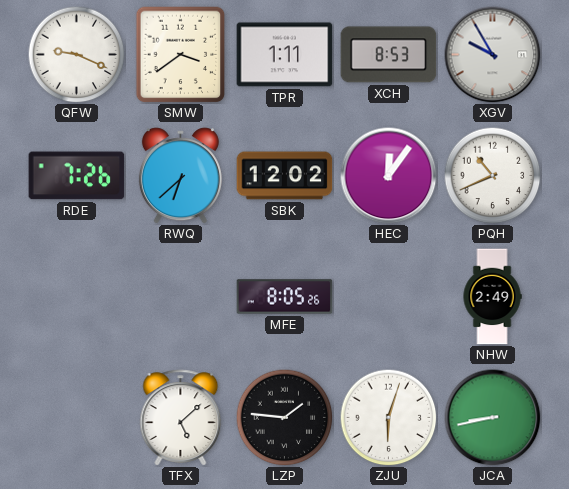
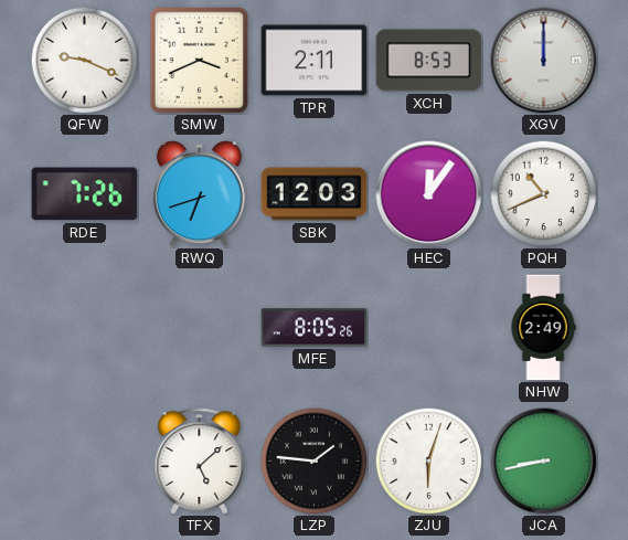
SMW: 3:39 -> 3:41
TPR: 1:11 -> 2:11
XGV: 9:55 -> 12:00
RWQ: 6:38 -> 6:42
SBK: 12:02 -> 12:03
